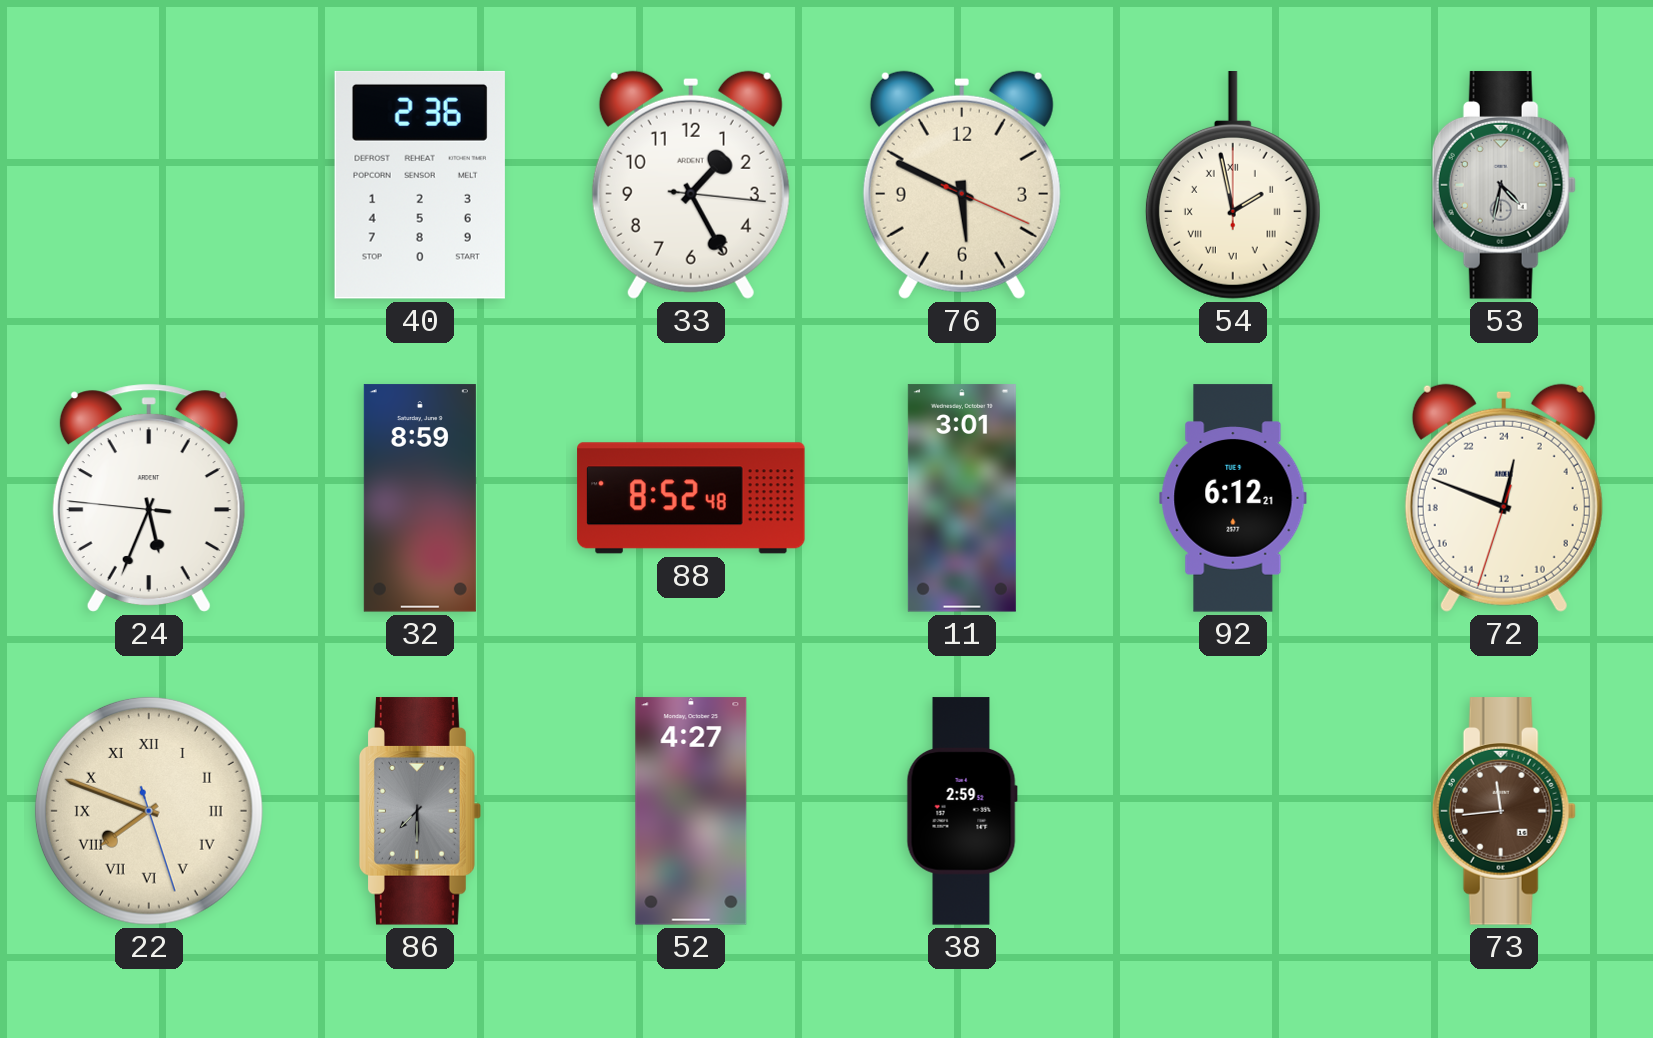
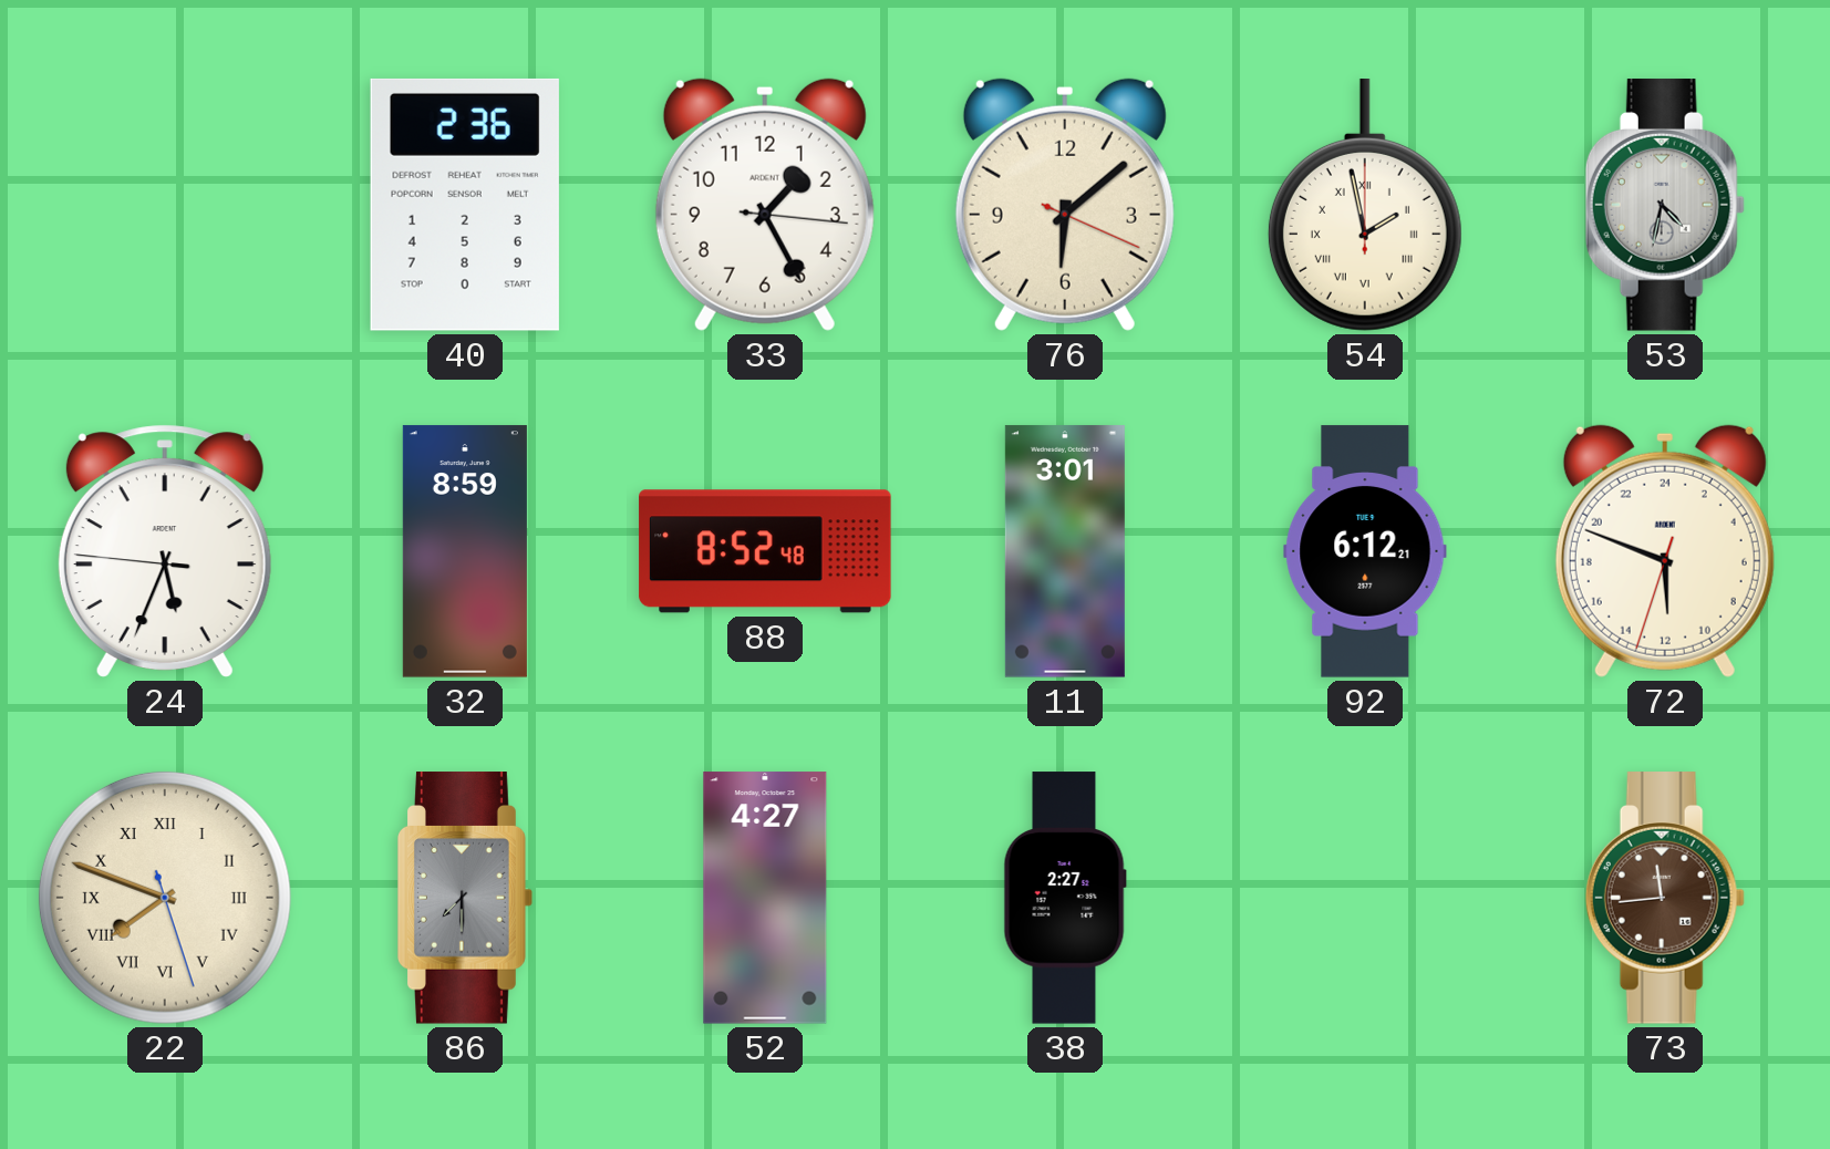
76: 5:49 -> 6:08
72: 0:48 -> 11:48
38: 2:59 -> 2:27
